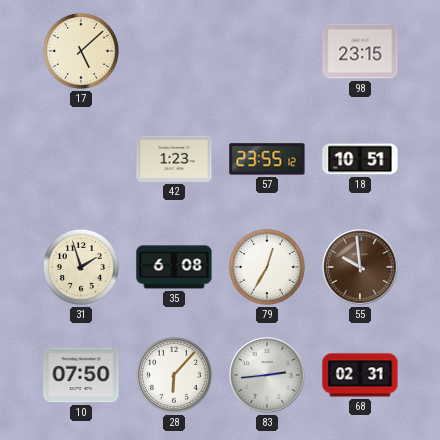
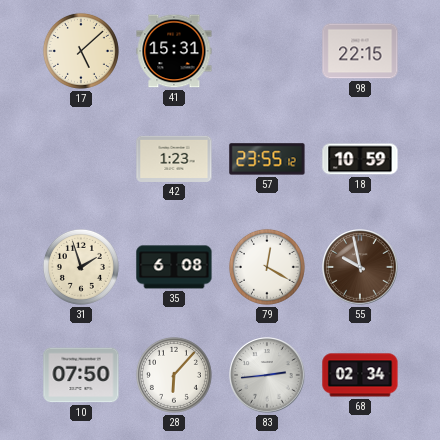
41: none -> 15:31
98: 23:15 -> 22:15
18: 10:51 -> 10:59
79: 12:35 -> 12:20
55: 9:59 -> 9:58
68: 02:31 -> 02:34
